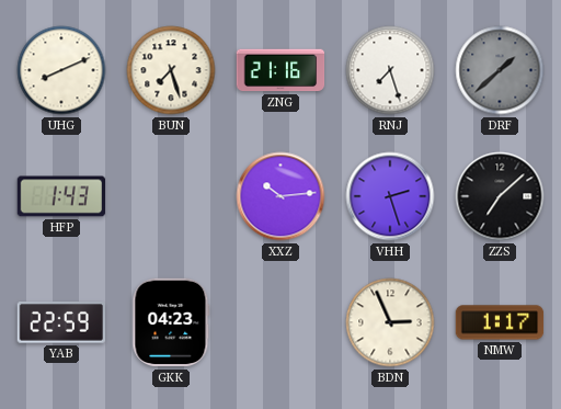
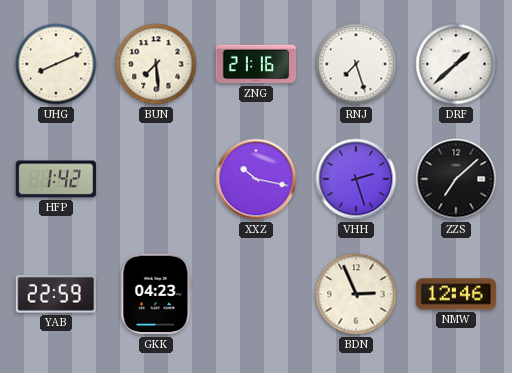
BUN: 7:27 -> 7:29
DRF dial: grey -> white
HFP: 1:43 -> 1:42
XXZ: 10:14 -> 10:17
NMW: 1:17 -> 12:46
